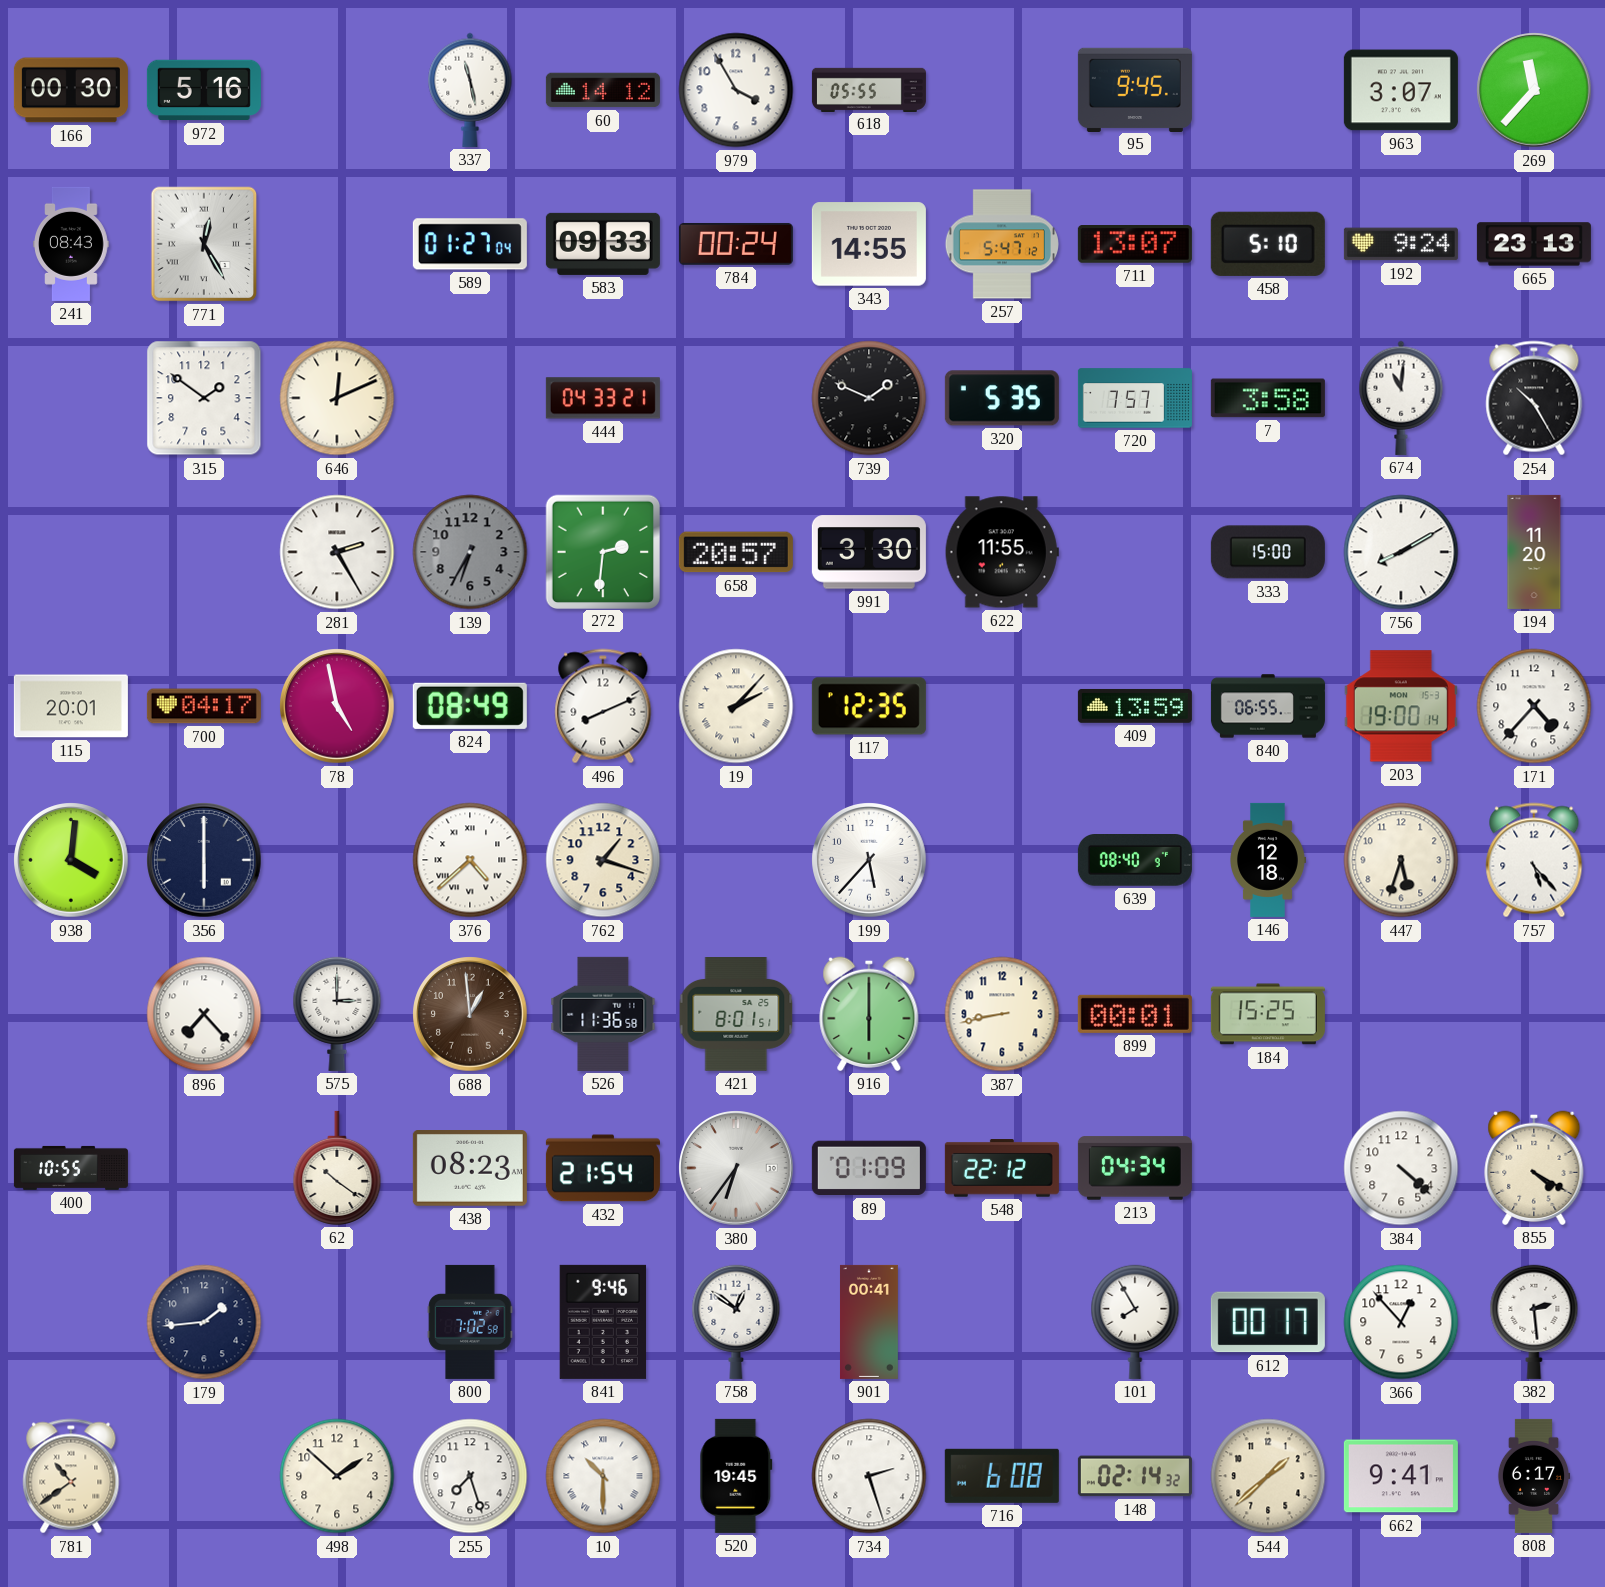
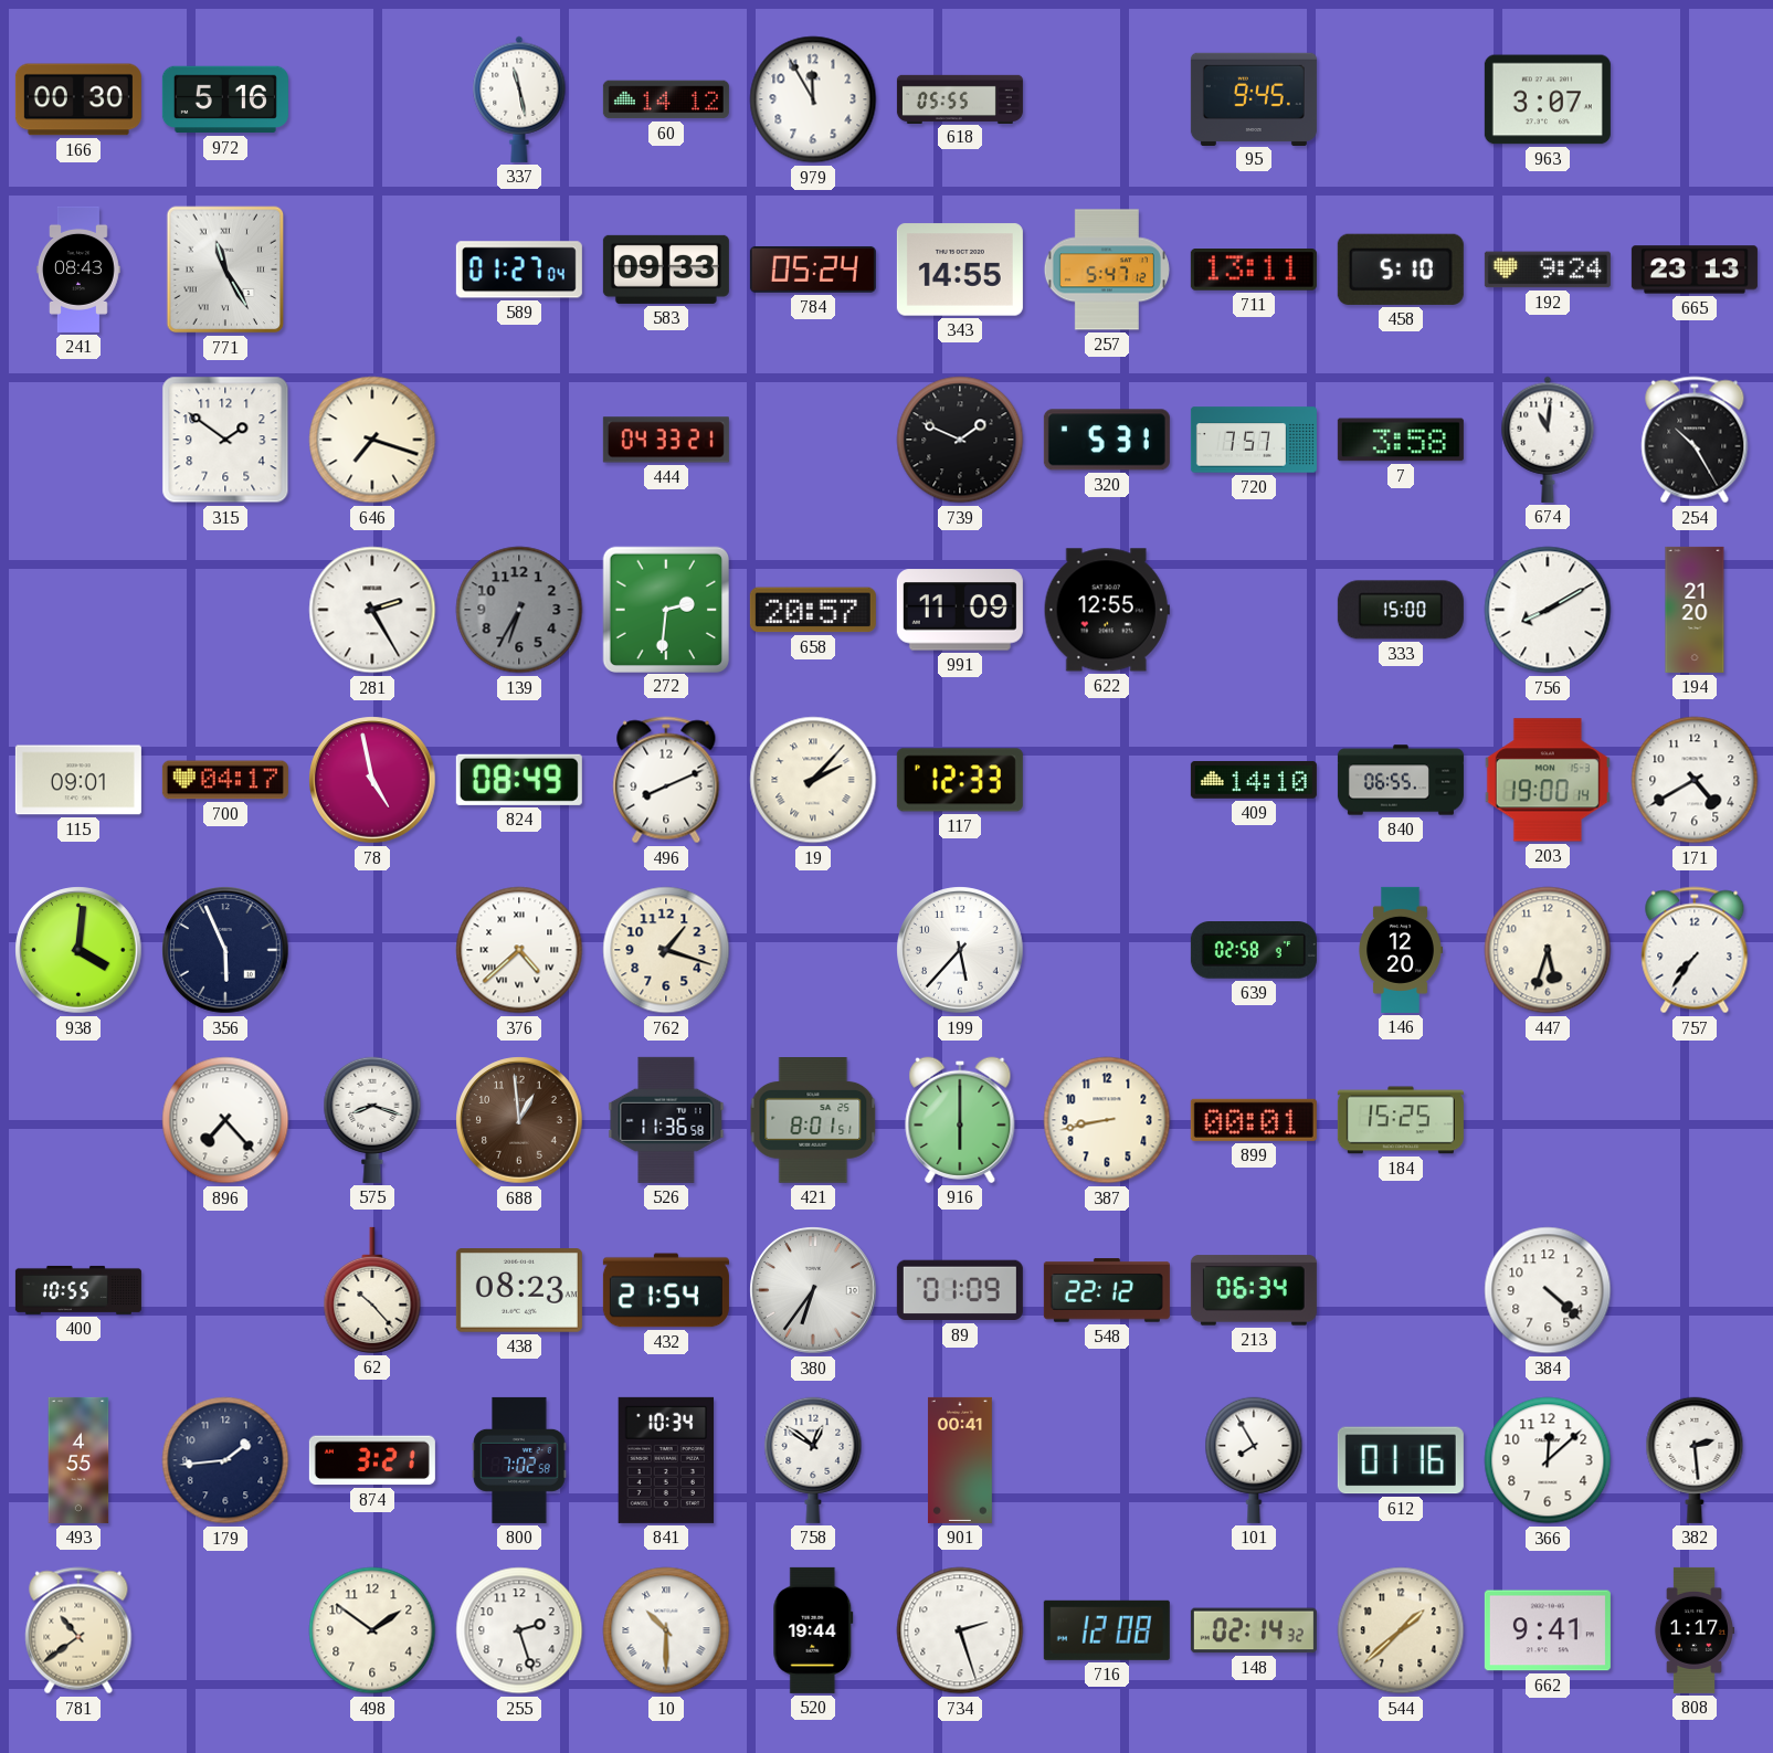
979: 3:55 -> 11:55
269: 11:37 -> none
771: 12:25 -> 11:25
784: 00:24 -> 05:24
711: 13:07 -> 13:11
646: 12:11 -> 7:18
320: 5:35 -> 5:31
991: 3:30 -> 11:09
622: 11:55 -> 12:55
194: 11:20 -> 21:20
115: 20:01 -> 09:01
117: 12:35 -> 12:33
409: 13:59 -> 14:10
171: 4:37 -> 4:40
356: 6:00 -> 5:56
639: 08:40 -> 02:58
146: 12:18 -> 12:20
757: 5:23 -> 7:36
575: 3:00 -> 8:18
62: 10:21 -> 10:23
213: 04:34 -> 06:34
855: 4:20 -> none
493: none -> 4:55
874: none -> 3:21
841: 9:46 -> 10:34
612: 00:17 -> 01:16
366: 12:53 -> 12:08
498: 1:52 -> 1:51
255: 7:27 -> 2:27
520: 19:45 -> 19:44
716: 6:08 -> 12:08
808: 6:17 -> 1:17
